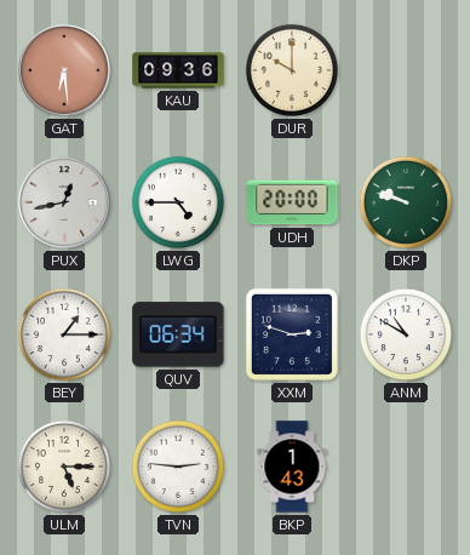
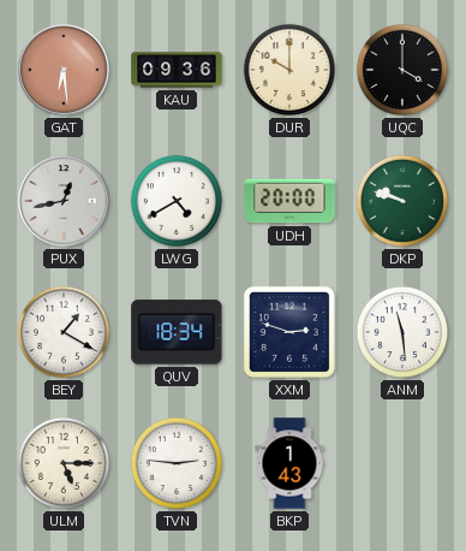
UQC: none -> 4:00
LWG: 4:45 -> 4:40
BEY: 1:15 -> 1:20
QUV: 06:34 -> 18:34
ANM: 10:50 -> 11:29
